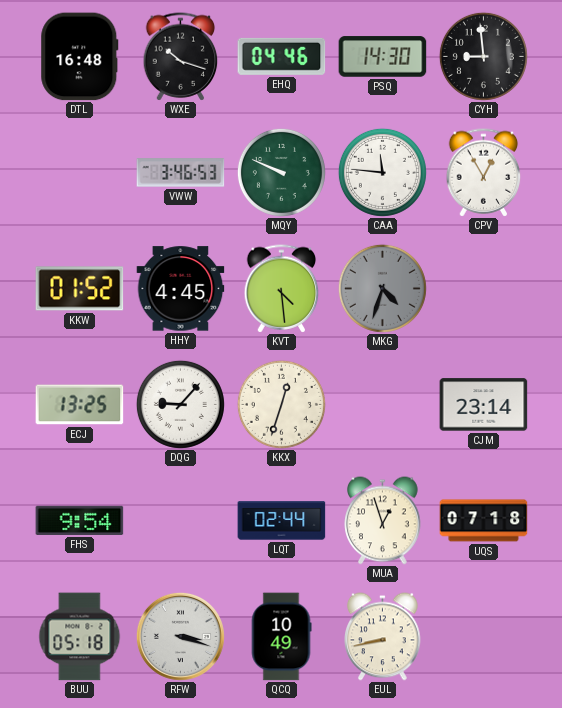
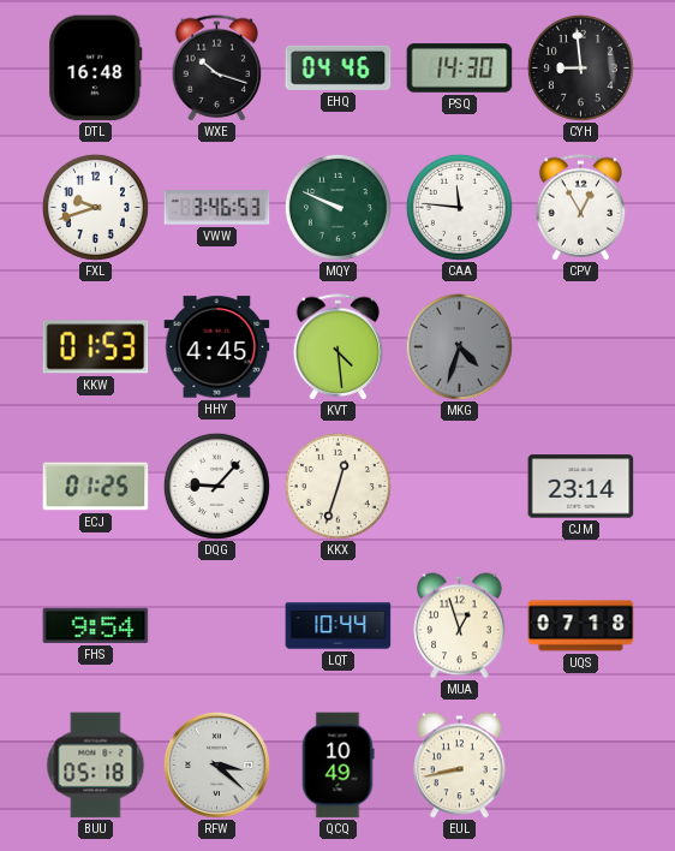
FXL: none -> 9:42
KKW: 01:52 -> 01:53
ECJ: 13:25 -> 01:25
LQT: 02:44 -> 10:44
RFW: 3:18 -> 3:22
